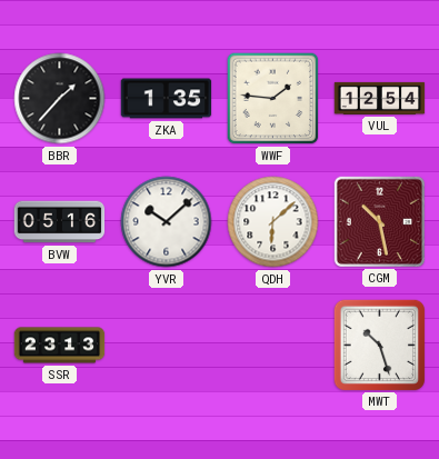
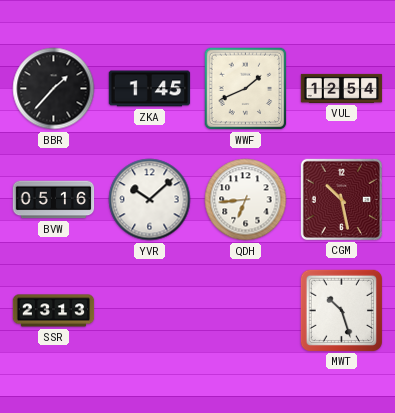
ZKA: 1:35 -> 1:45
WWF: 1:46 -> 1:41
QDH: 6:08 -> 6:44
